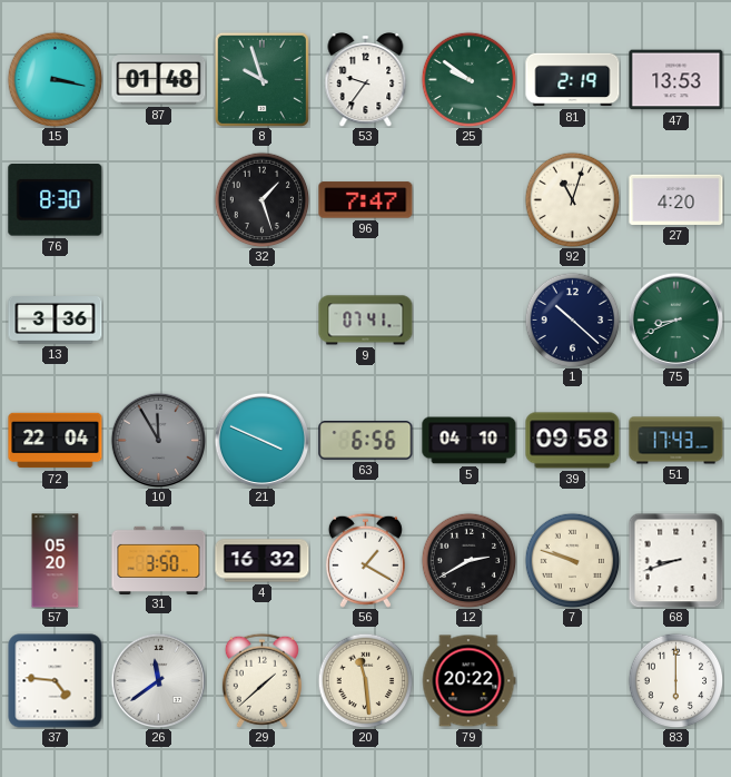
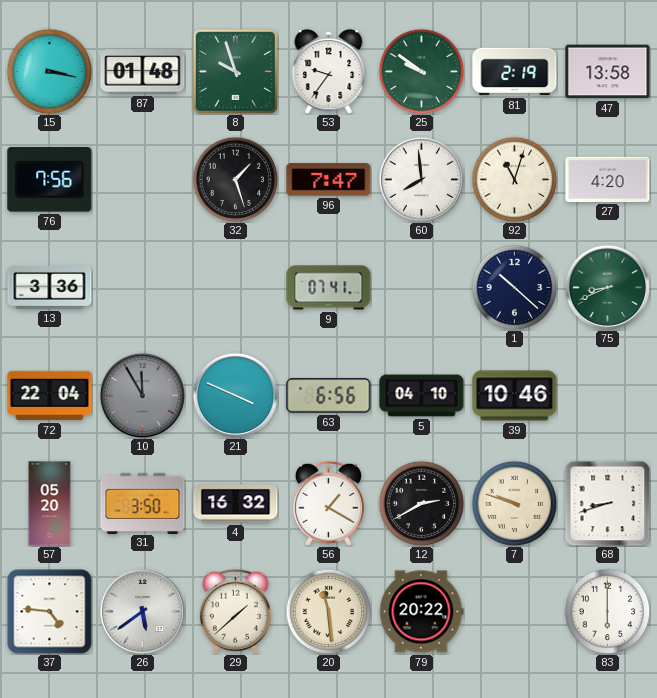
47: 13:53 -> 13:58
76: 8:30 -> 7:56
60: none -> 7:59
39: 09:58 -> 10:46
51: 17:43 -> none
26: 11:39 -> 5:39
